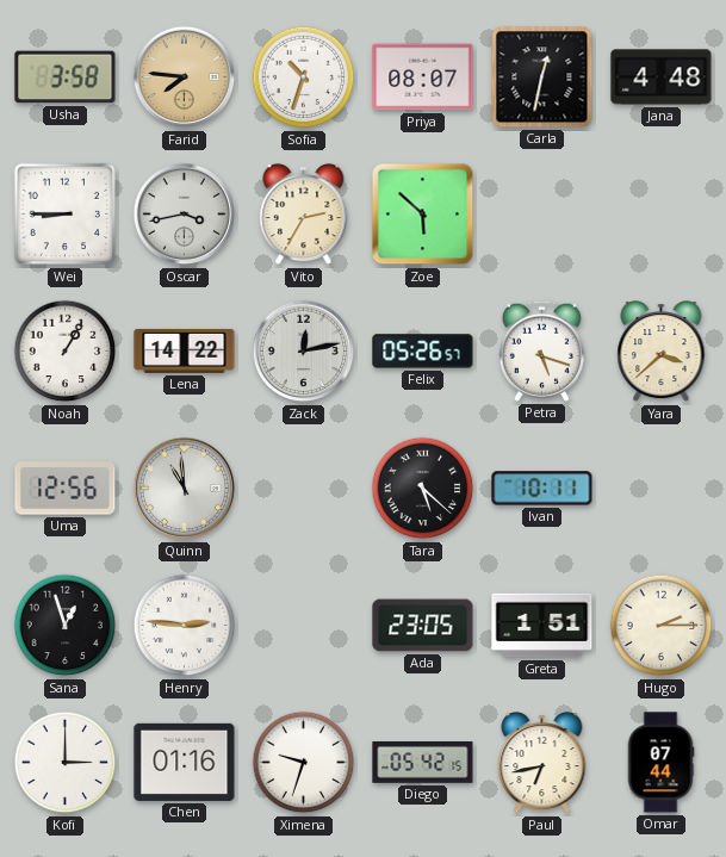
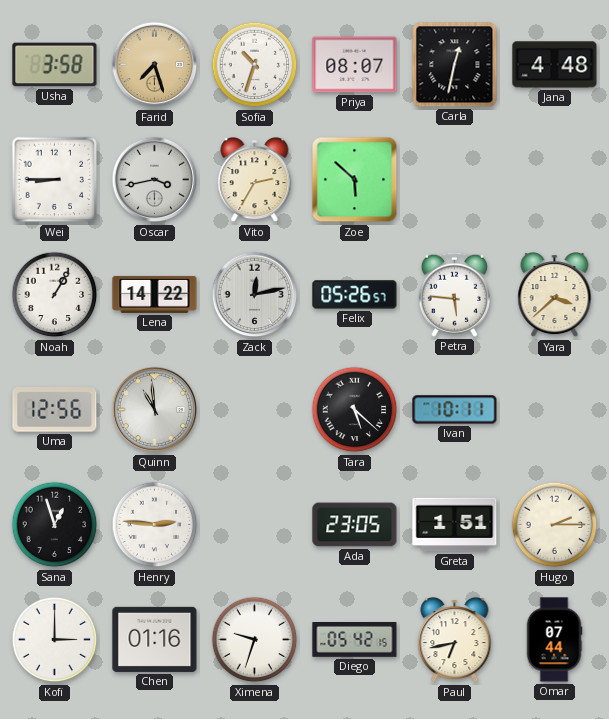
Farid: 7:46 -> 7:27
Petra: 5:18 -> 5:46
